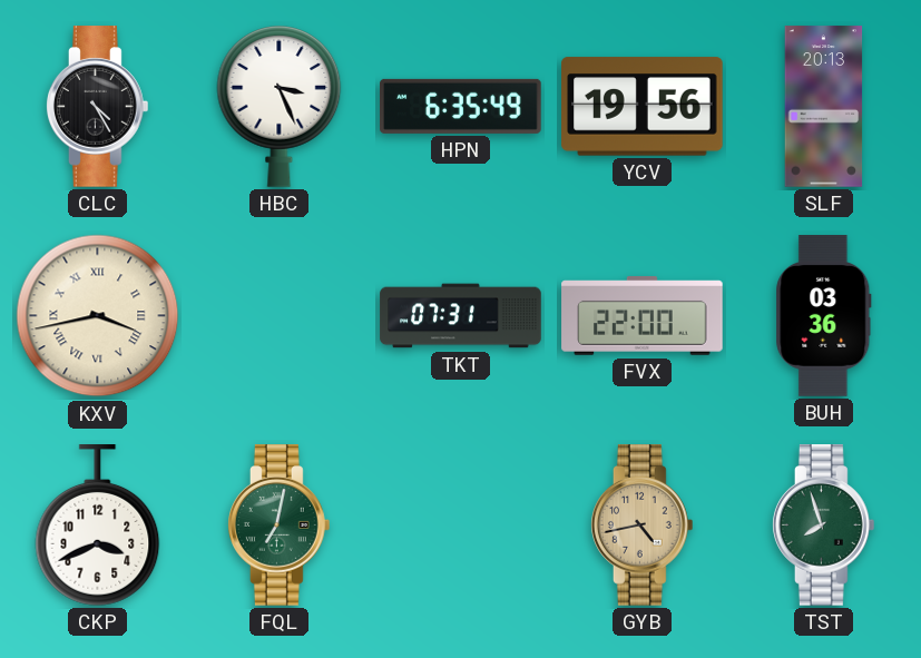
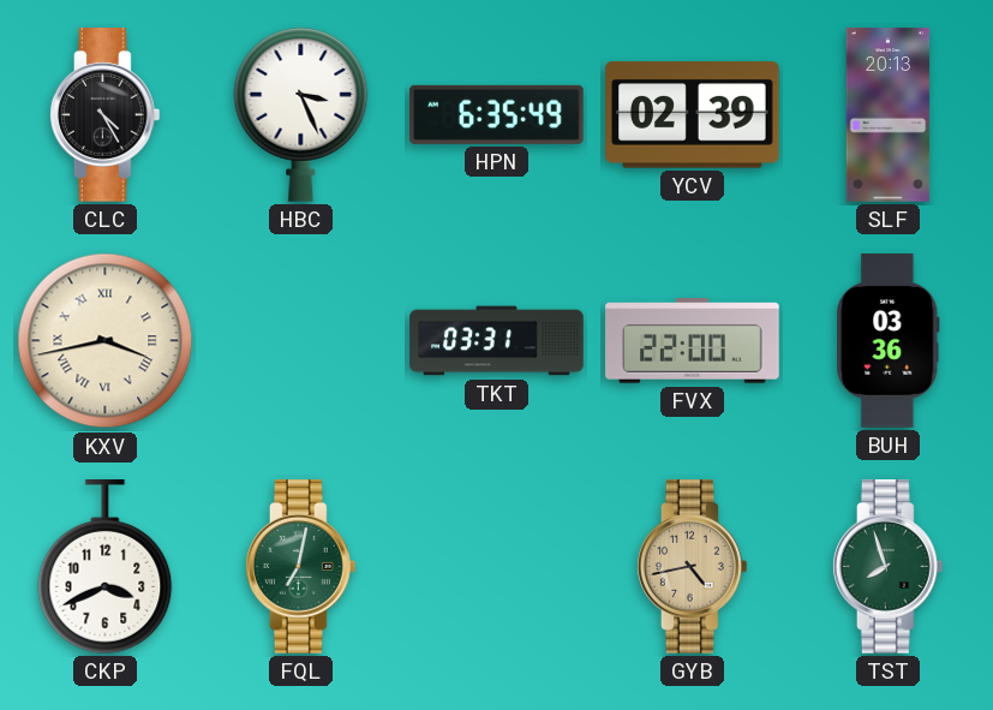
YCV: 19:56 -> 02:39
TKT: 07:31 -> 03:31
